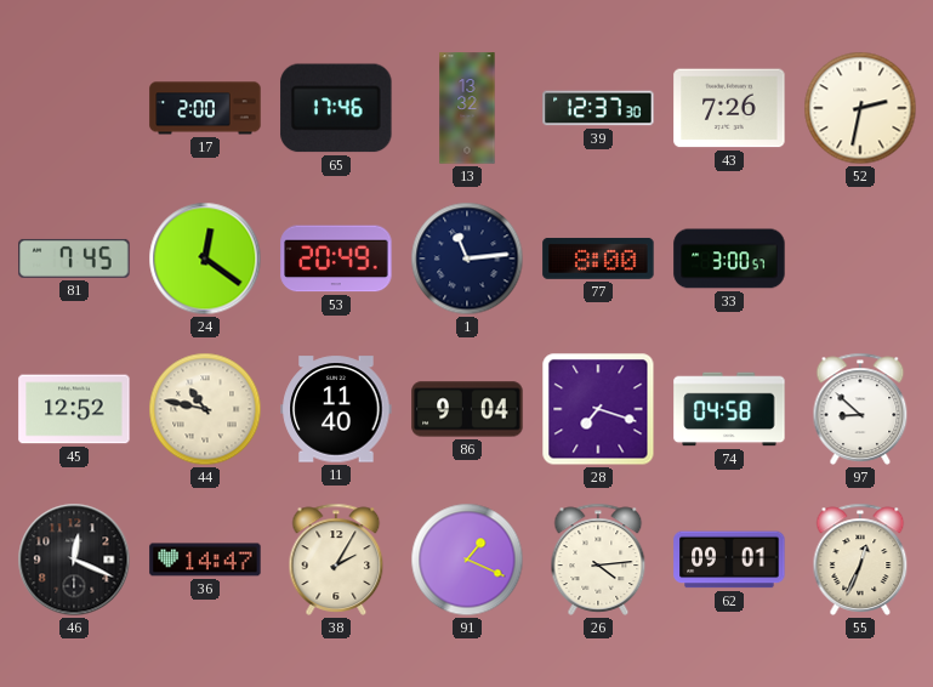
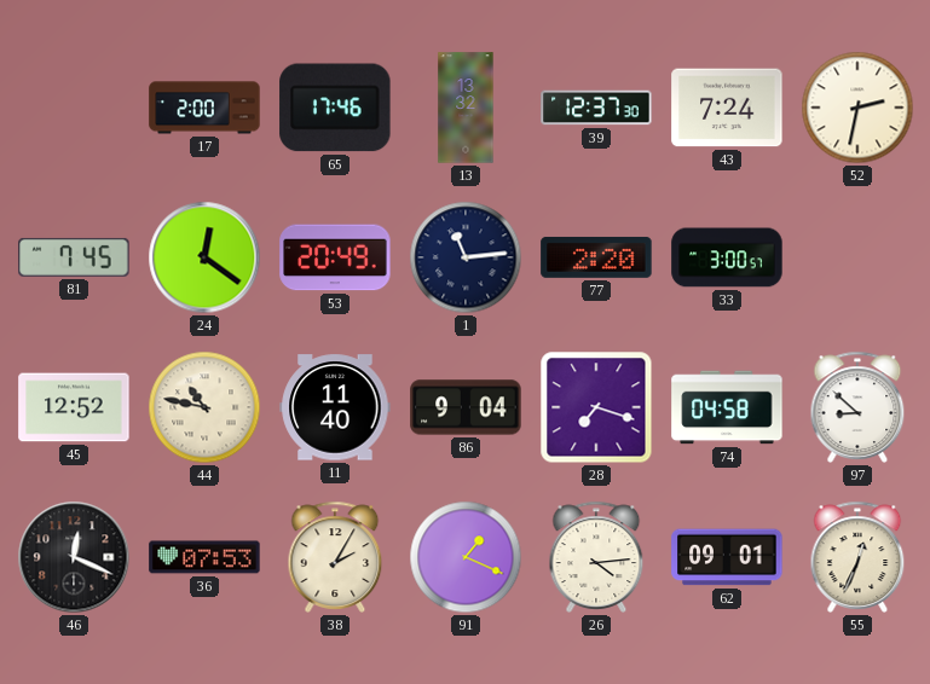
43: 7:26 -> 7:24
77: 8:00 -> 2:20
36: 14:47 -> 07:53
